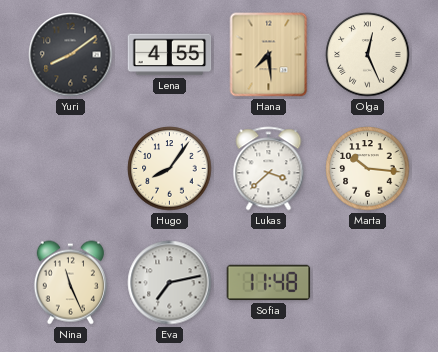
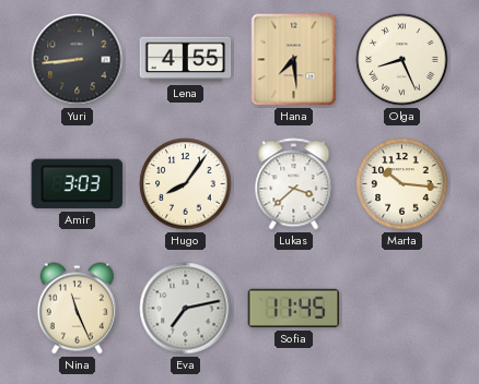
Yuri: 8:09 -> 8:44
Olga: 12:26 -> 8:26
Amir: none -> 3:03
Sofia: 11:48 -> 11:45
